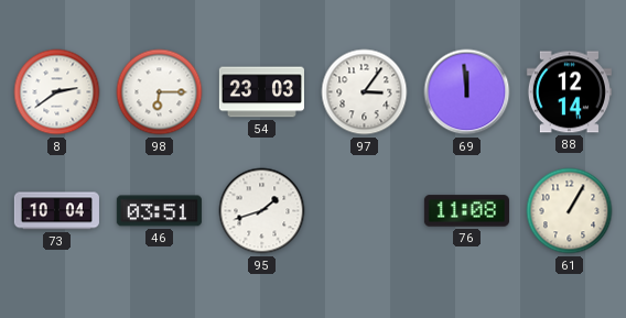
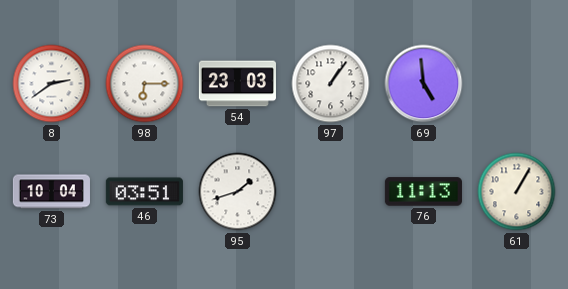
97: 3:06 -> 1:06
69: 11:59 -> 4:59
88: 12:14 -> none
76: 11:08 -> 11:13
